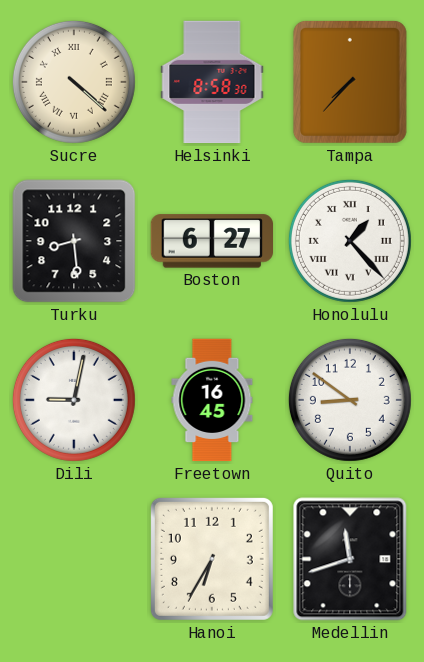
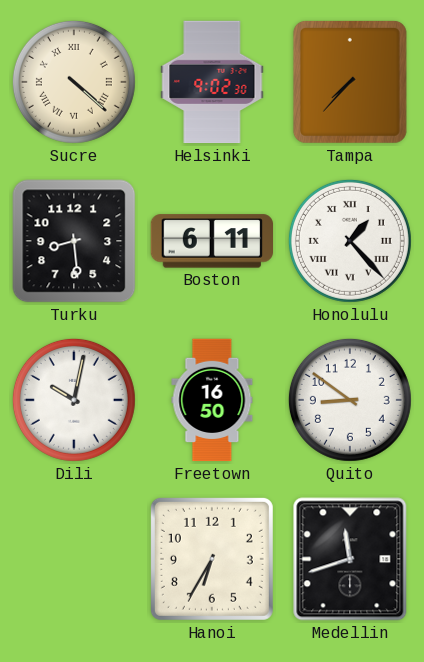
Helsinki: 8:58 -> 9:02
Boston: 6:27 -> 6:11
Dili: 9:02 -> 10:02
Freetown: 16:45 -> 16:50
